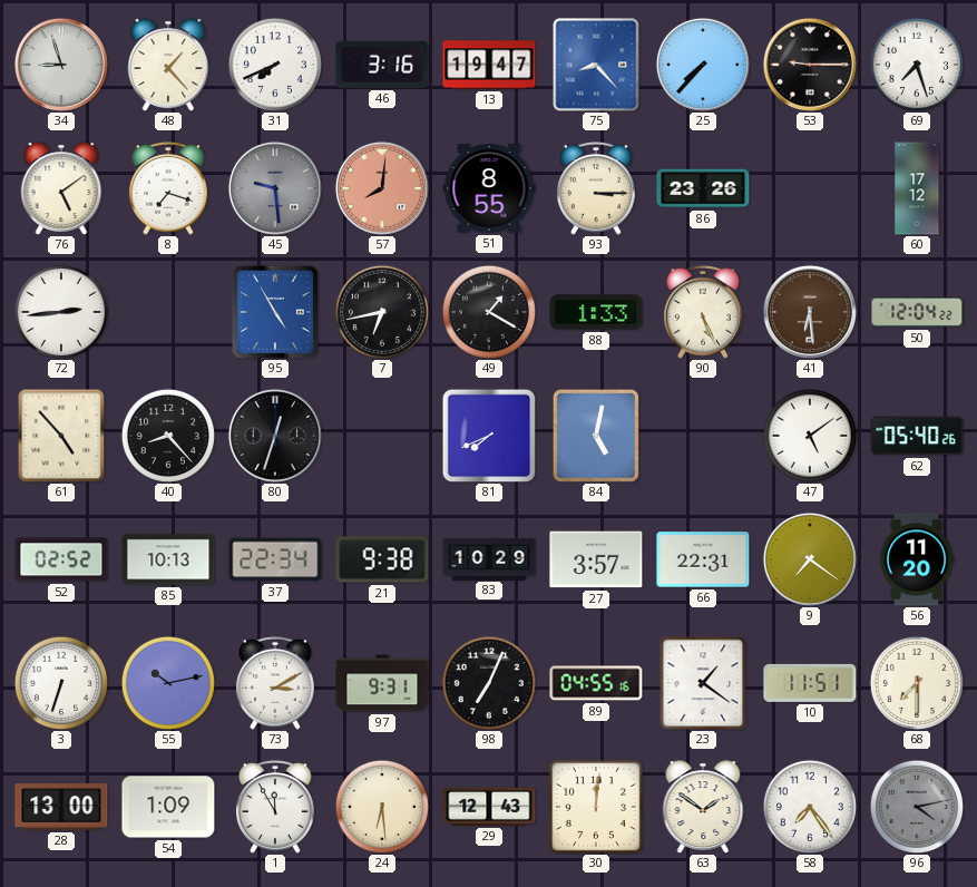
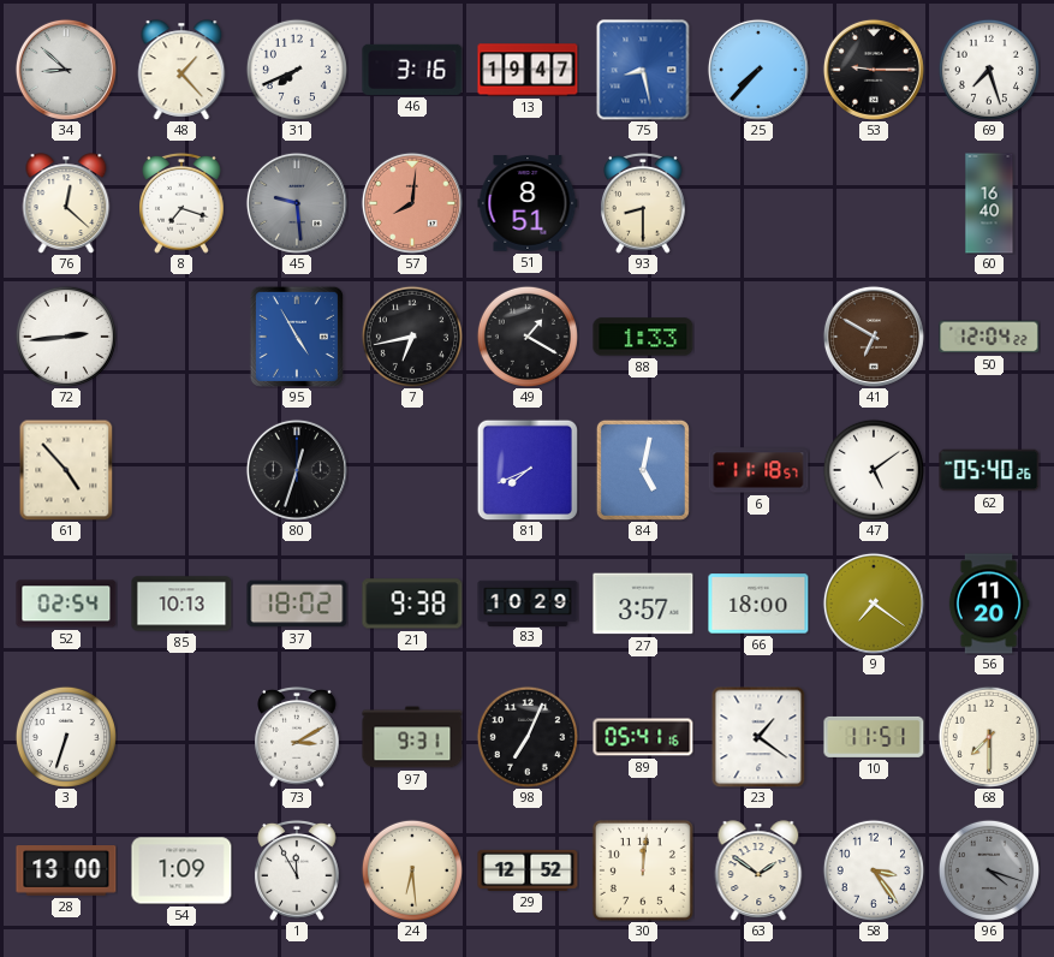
34: 8:57 -> 8:52
75: 8:23 -> 8:28
76: 5:09 -> 12:22
51: 8:55 -> 8:51
93: 3:15 -> 8:30
86: 23:26 -> none
60: 17:12 -> 16:40
90: 5:26 -> none
41: 6:29 -> 6:50
40: 8:23 -> none
6: none -> 11:18
52: 02:52 -> 02:54
37: 22:34 -> 18:02
66: 22:31 -> 18:00
55: 10:13 -> none
89: 04:55 -> 05:41
29: 12:43 -> 12:52
58: 7:24 -> 3:24
96: 4:13 -> 4:18
